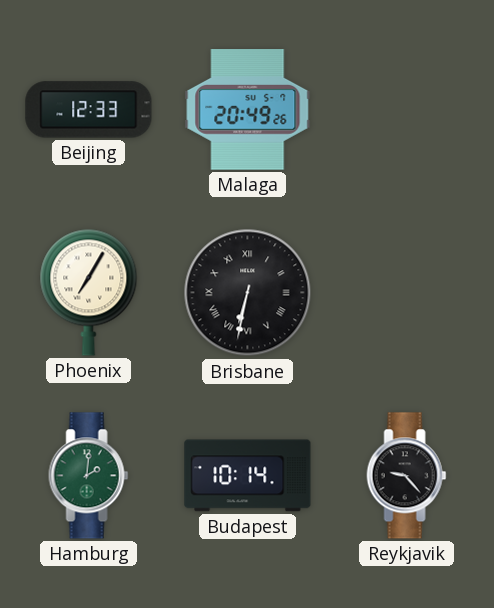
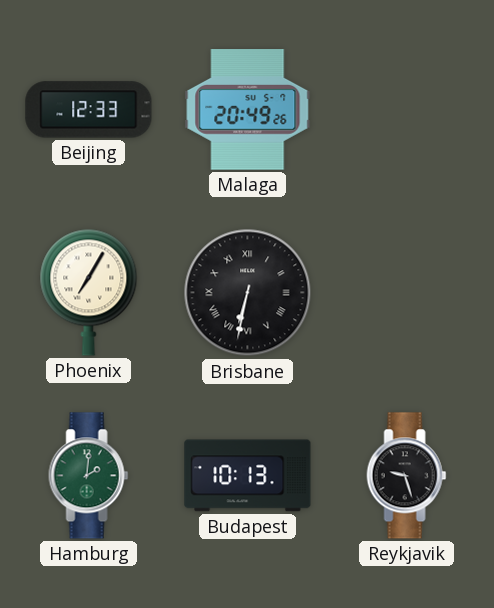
Budapest: 10:14 -> 10:13
Reykjavik: 9:23 -> 9:27
